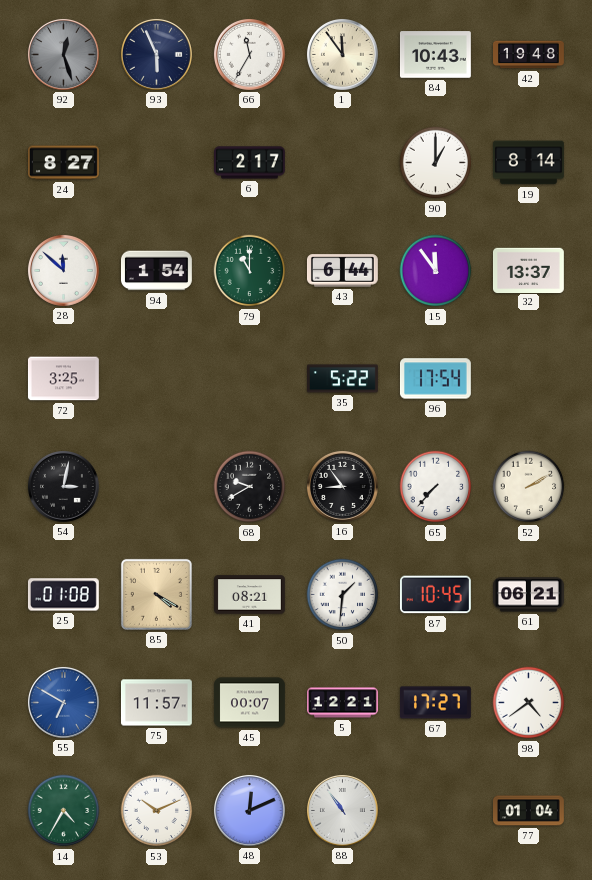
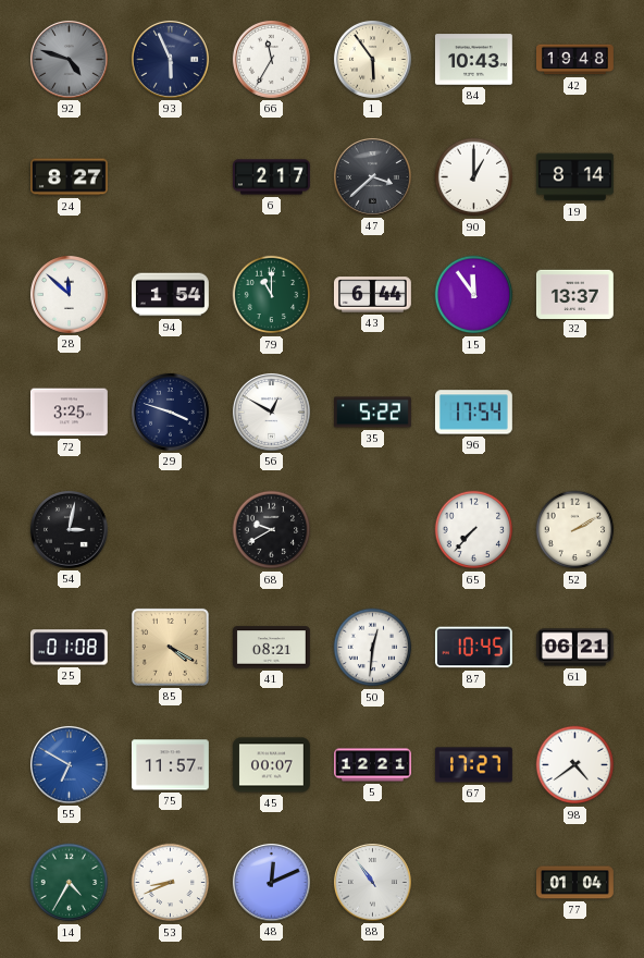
92: 12:27 -> 4:48
1: 11:54 -> 5:54
47: none -> 3:38
29: none -> 3:48
56: none -> 12:50
16: 8:54 -> none
50: 1:31 -> 12:31
53: 10:11 -> 8:41
